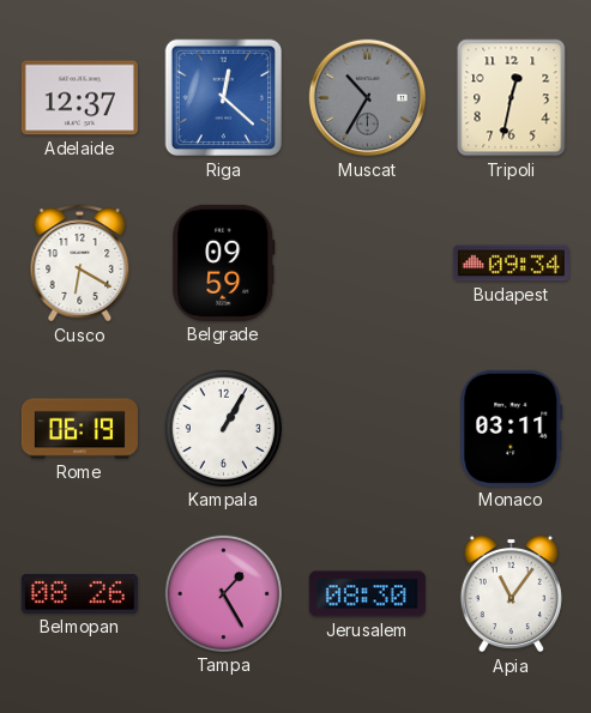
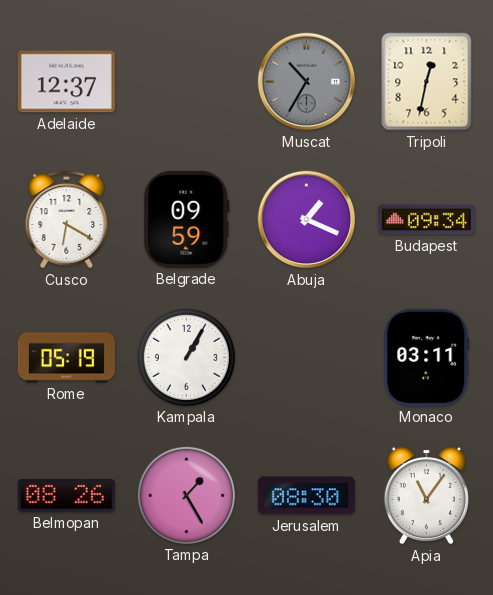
Riga: 12:22 -> none
Abuja: none -> 1:19
Rome: 06:19 -> 05:19
